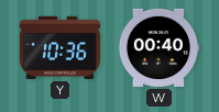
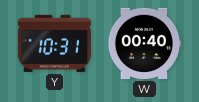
Y: 10:36 -> 10:31
